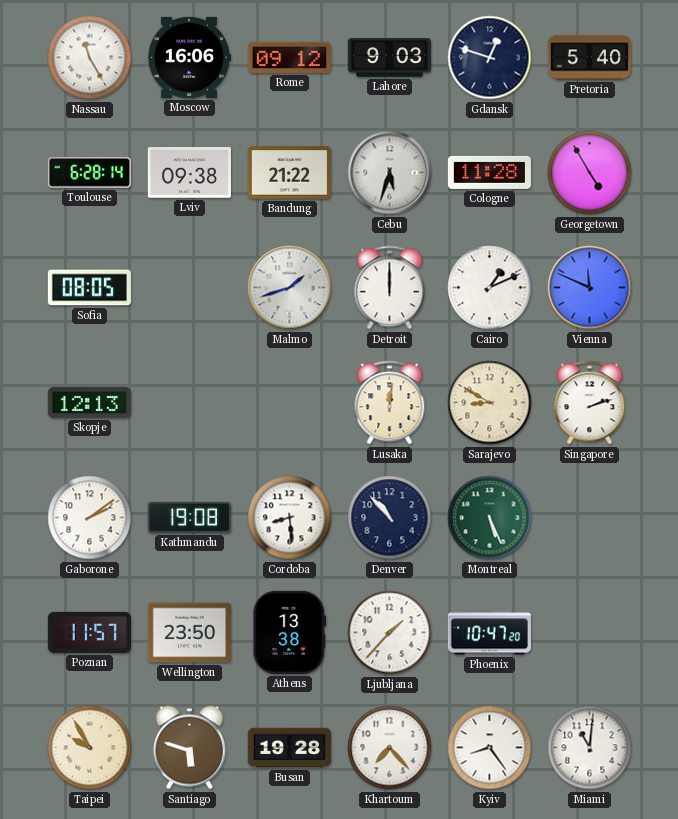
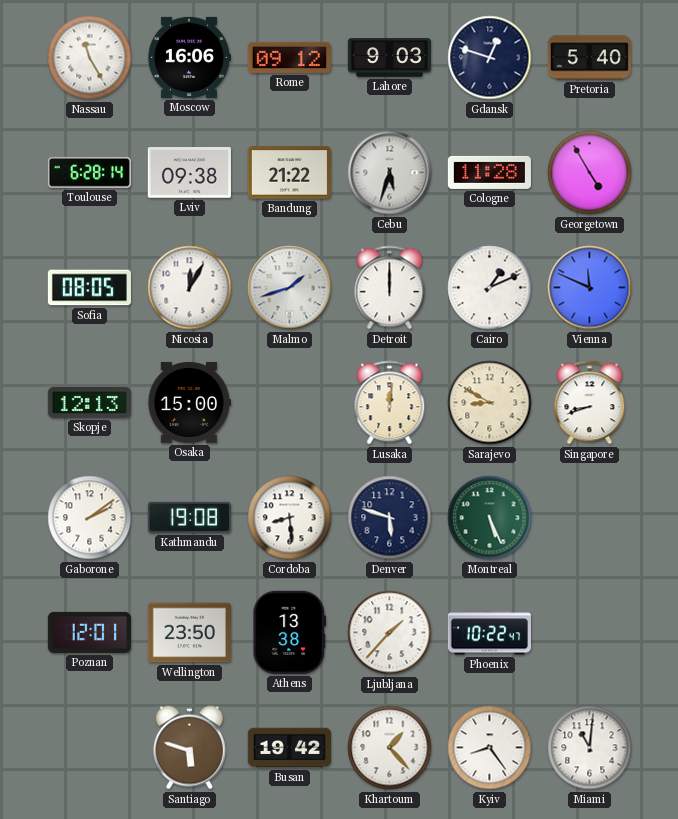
Nicosia: none -> 12:05
Osaka: none -> 15:00
Singapore: 2:12 -> 8:42
Denver: 10:53 -> 5:48
Poznan: 11:57 -> 12:01
Phoenix: 10:47 -> 10:22
Taipei: 9:55 -> none
Busan: 19:28 -> 19:42
Khartoum: 7:23 -> 1:23
